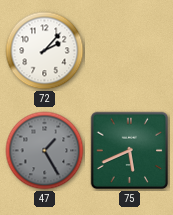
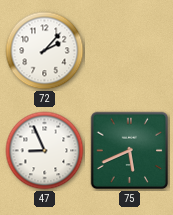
47: 1:25 -> 8:56
47 dial: grey -> white
